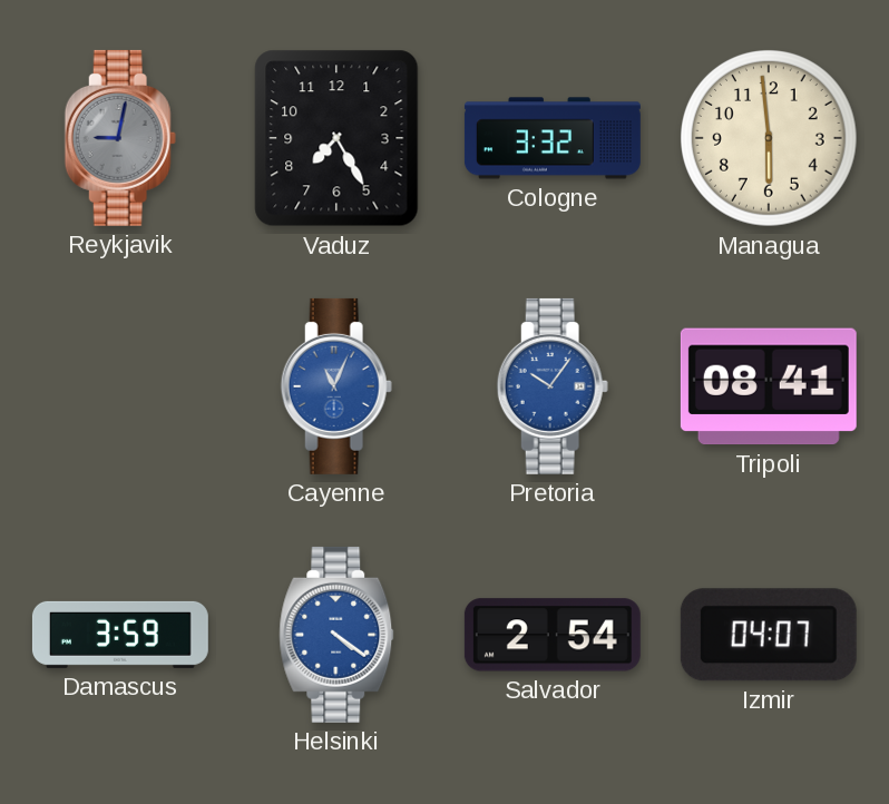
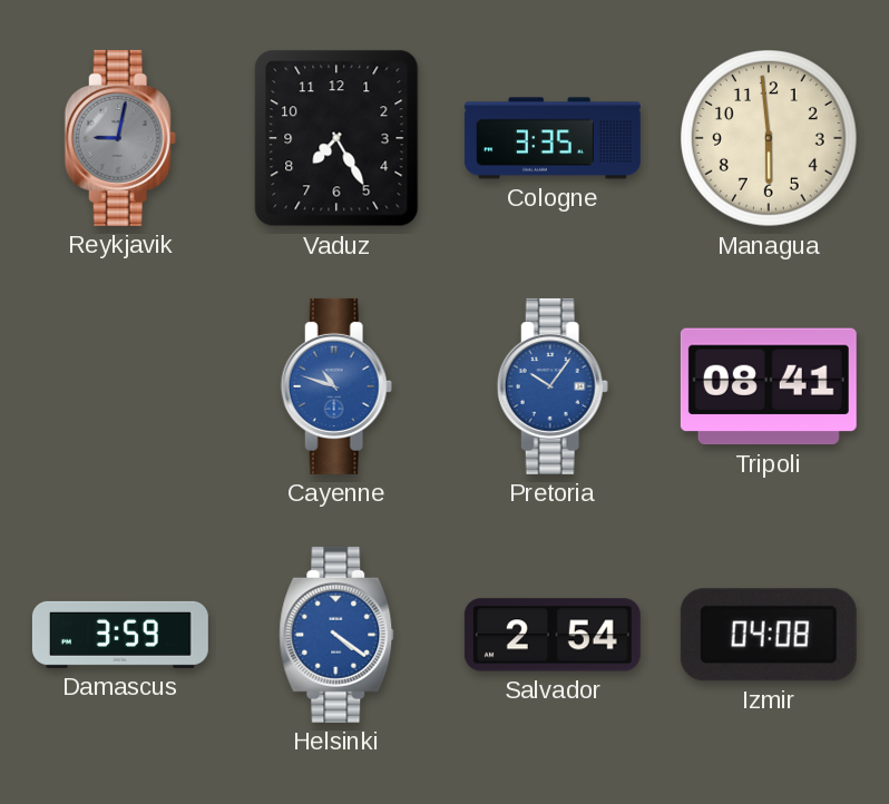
Cologne: 3:32 -> 3:35
Cayenne: 11:04 -> 10:48
Izmir: 04:07 -> 04:08
